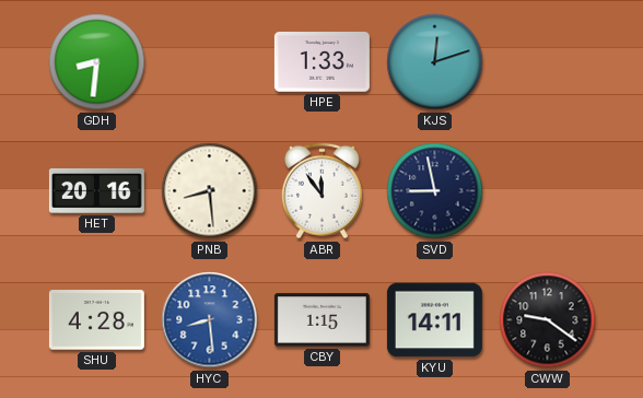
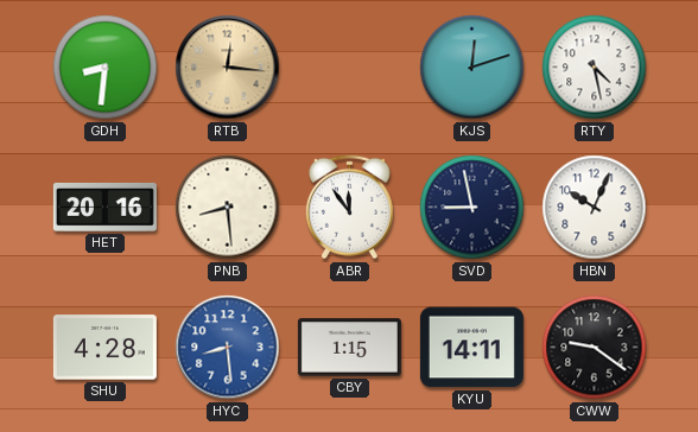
RTB: none -> 12:16
HPE: 1:33 -> none
RTY: none -> 4:28
HBN: none -> 10:04
